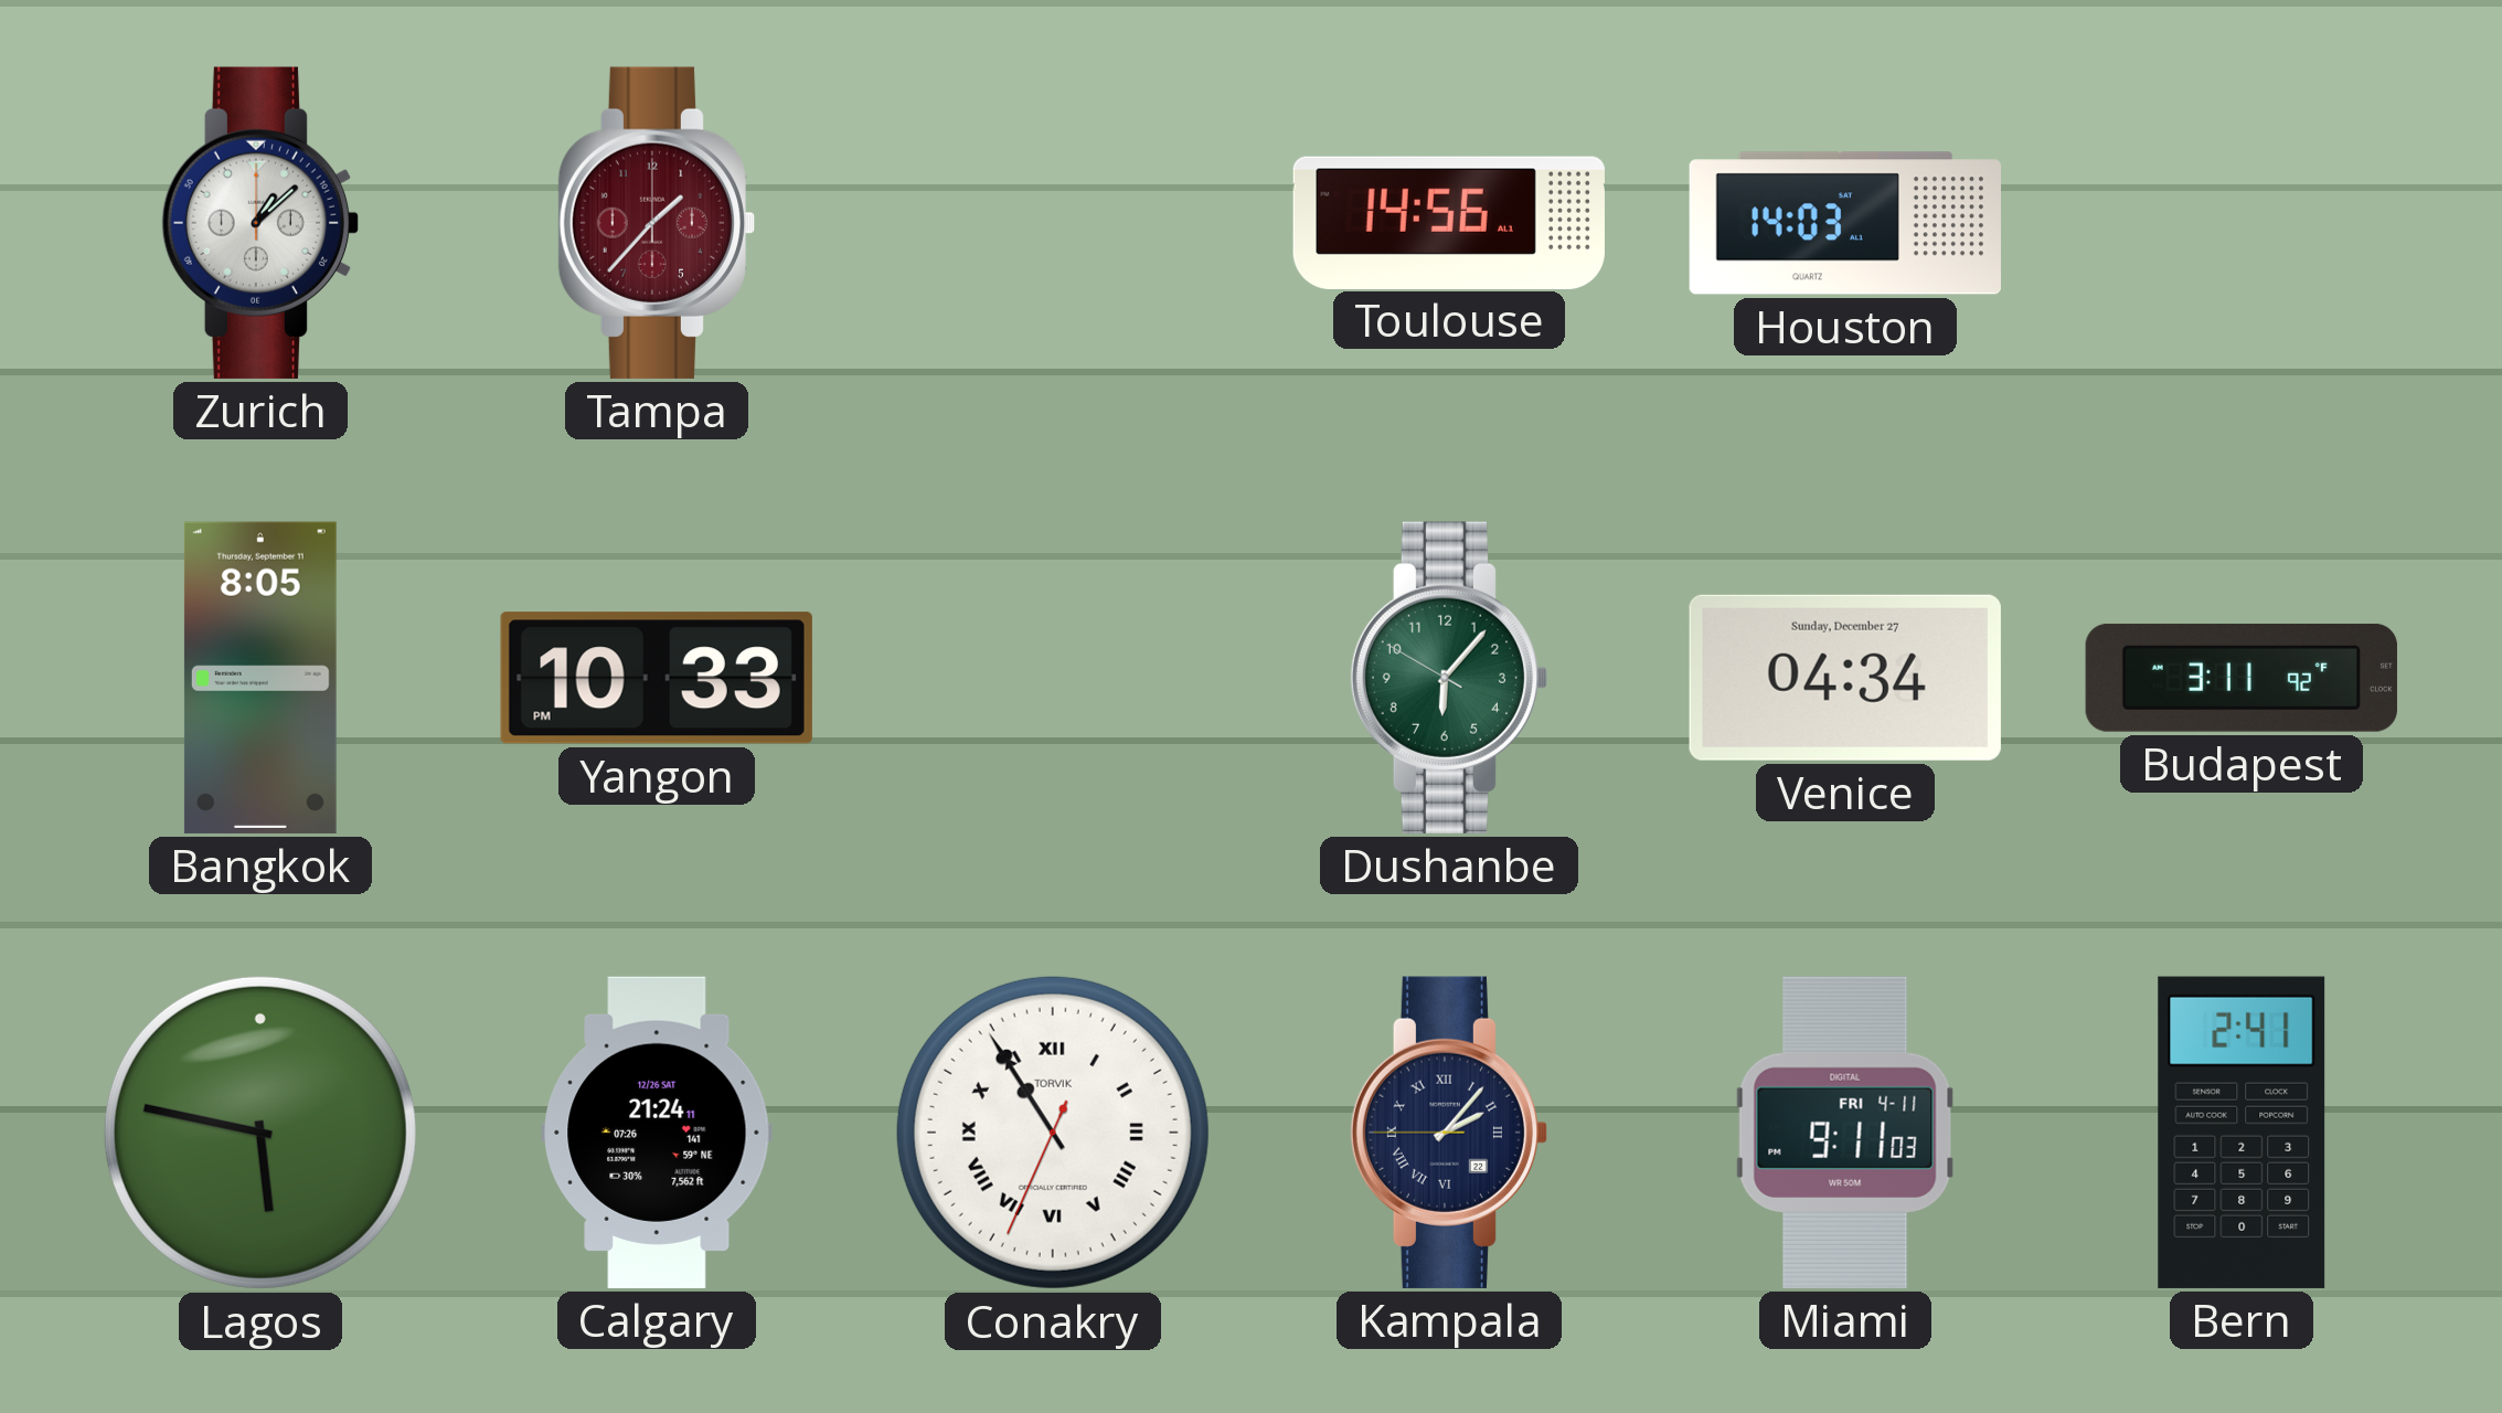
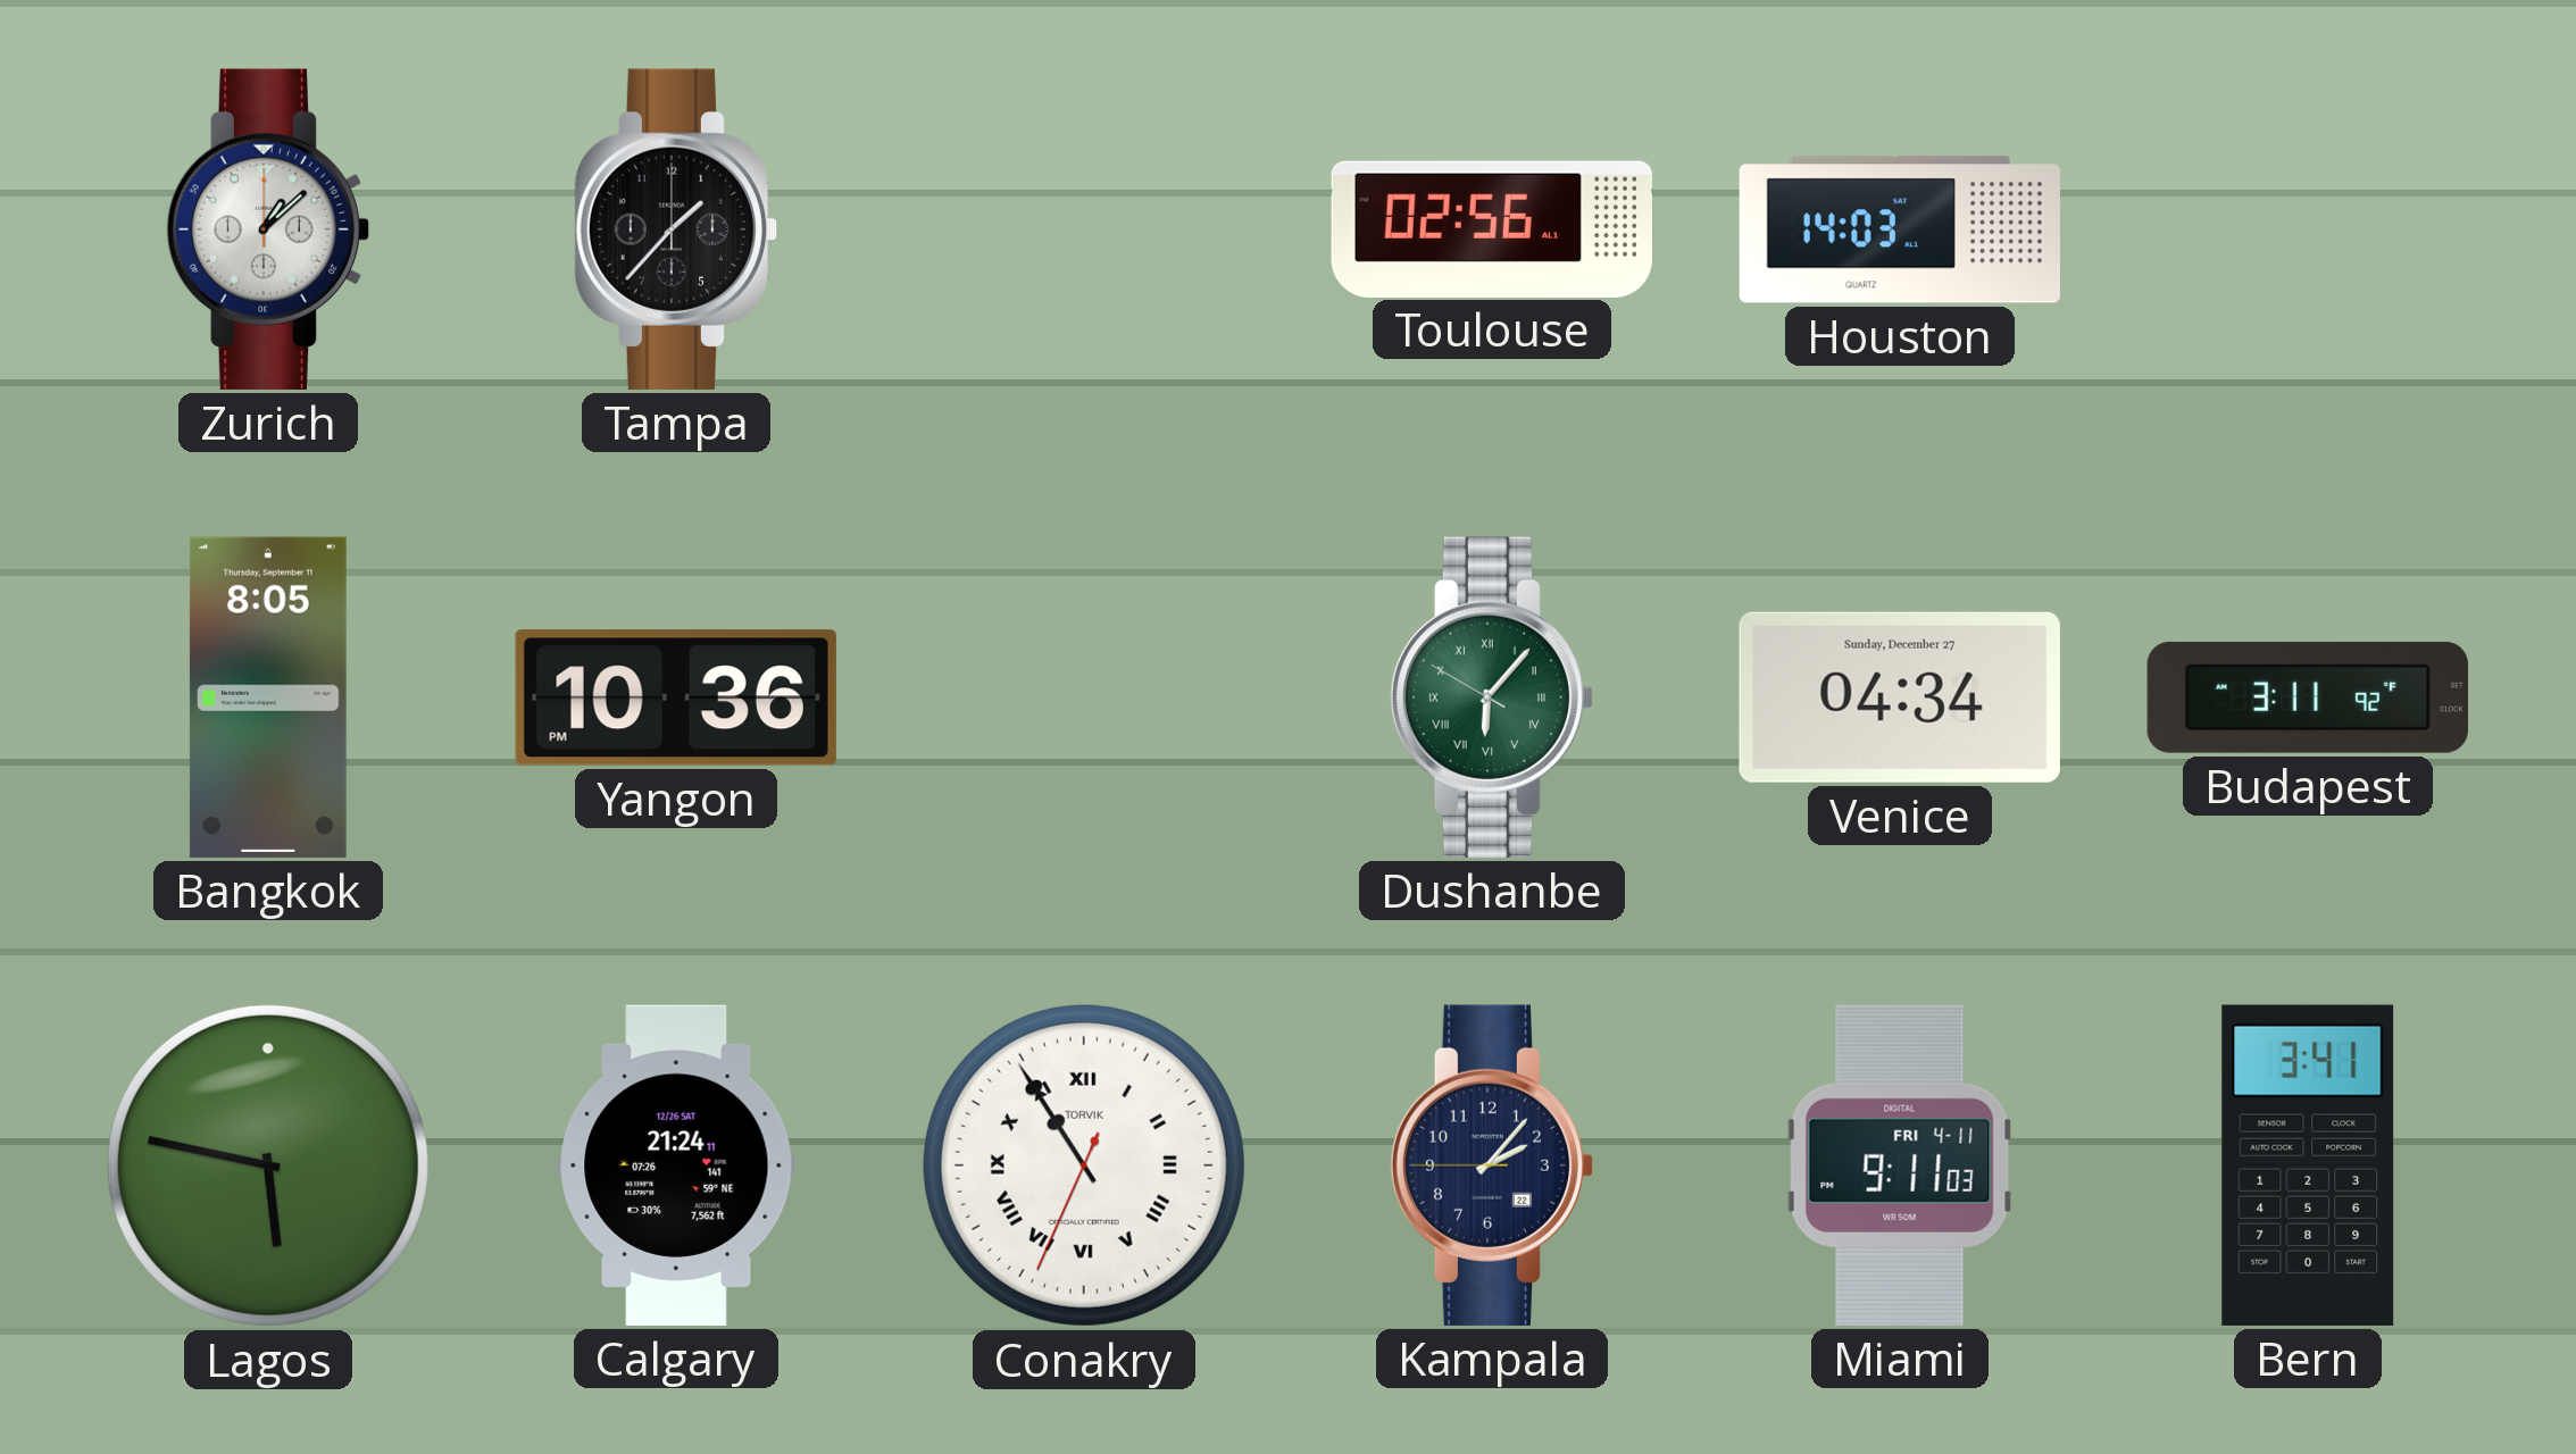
Tampa dial: burgundy -> black
Toulouse: 14:56 -> 02:56
Yangon: 10:33 -> 10:36
Dushanbe numerals: Arabic -> Roman
Kampala numerals: Roman -> Arabic
Bern: 2:41 -> 3:41
